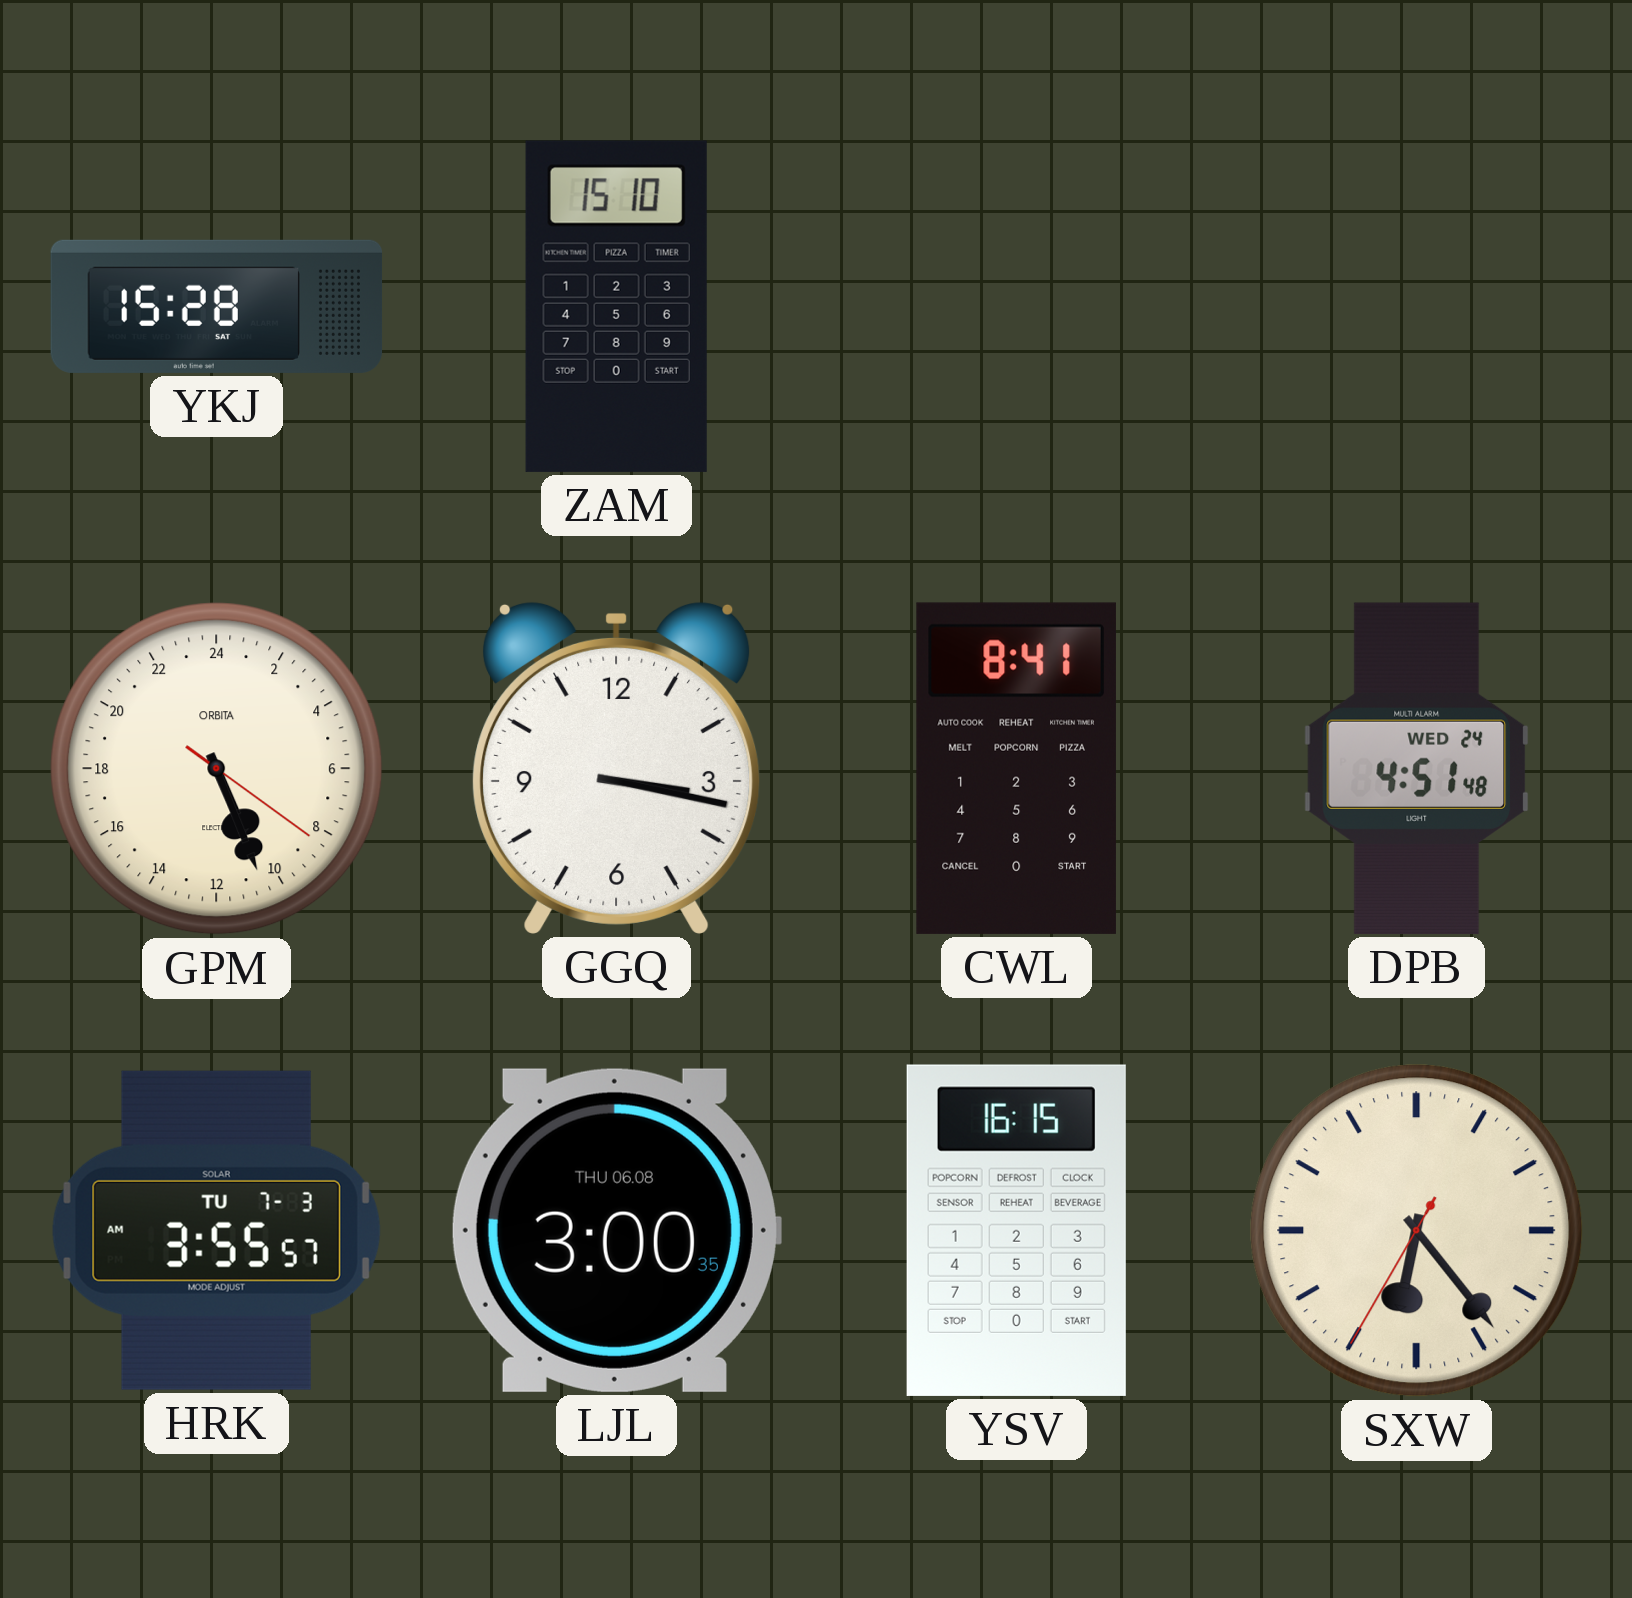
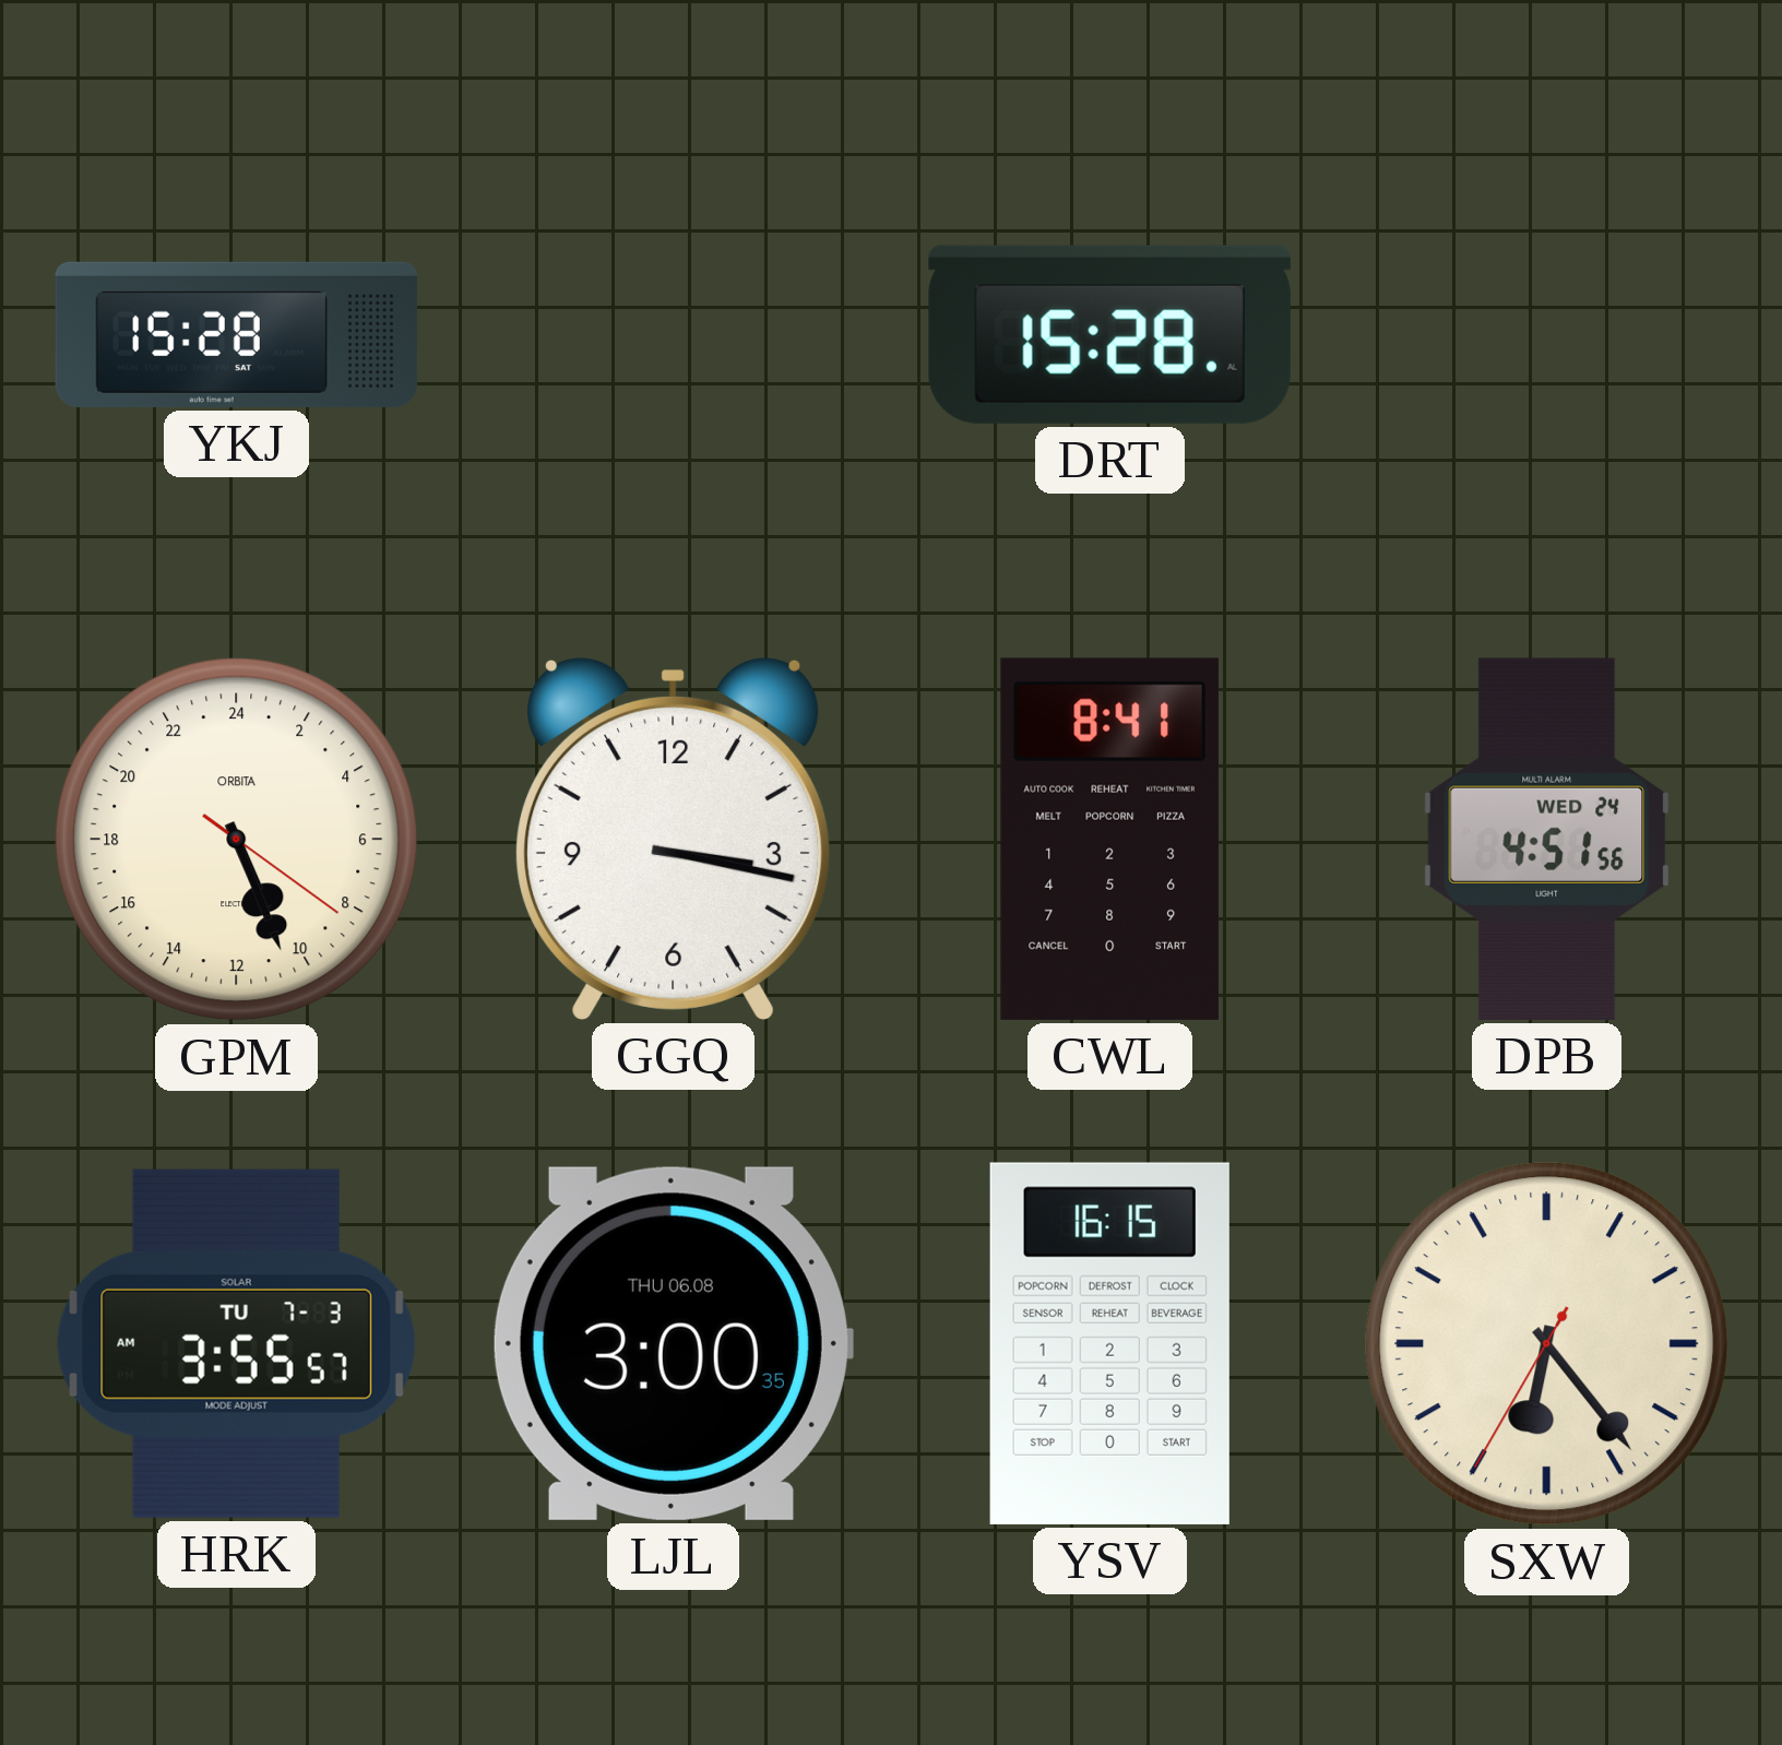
ZAM: 15:10 -> none
DRT: none -> 15:28
DPB: 4:51:48 -> 4:51:56
